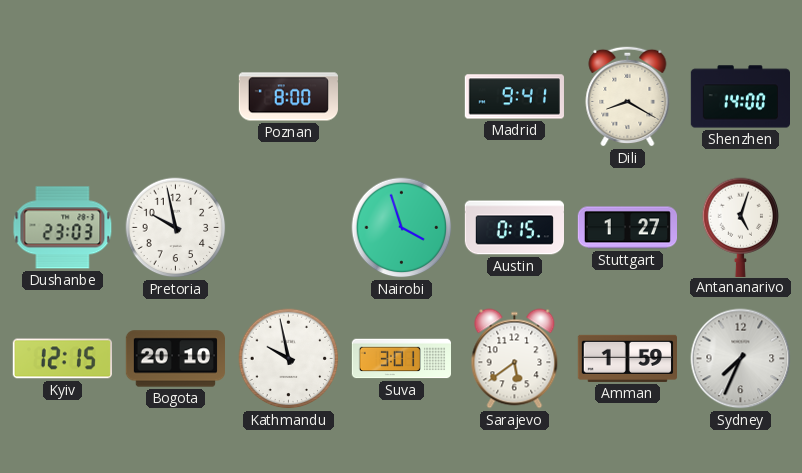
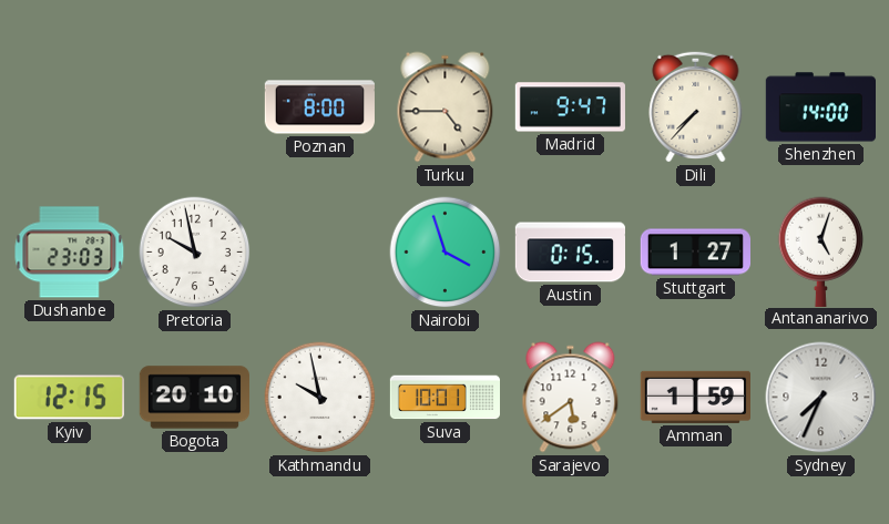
Turku: none -> 4:45
Madrid: 9:41 -> 9:47
Dili: 8:20 -> 7:37
Suva: 3:01 -> 10:01
